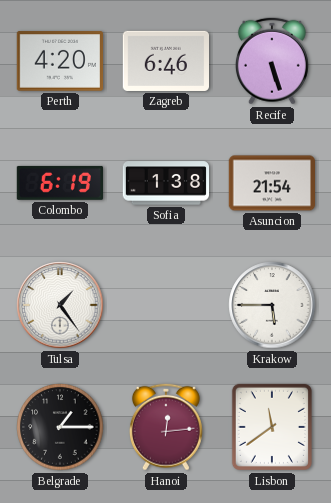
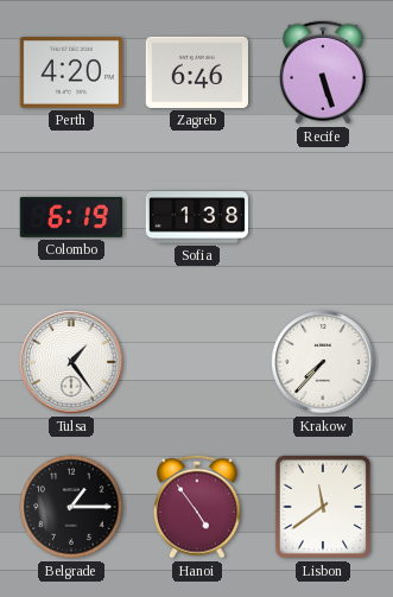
Asuncion: 21:54 -> none
Krakow: 5:45 -> 7:37
Hanoi: 12:14 -> 4:54
